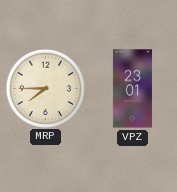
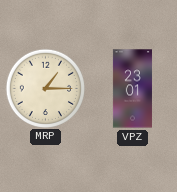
MRP: 7:45 -> 1:15
